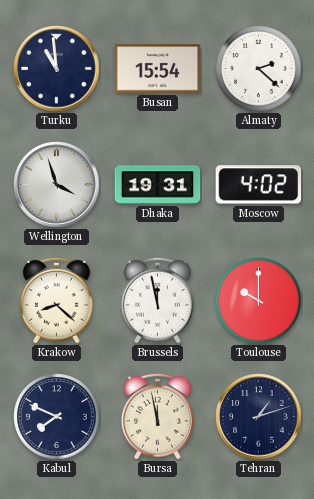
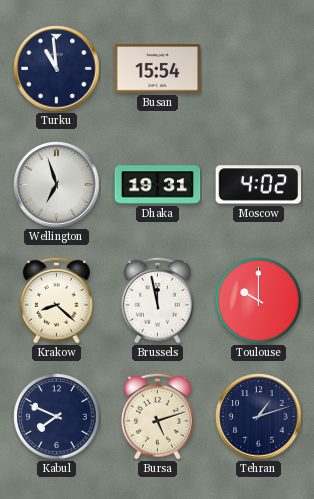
Almaty: 2:22 -> none
Wellington: 3:57 -> 6:57
Bursa: 11:58 -> 5:12
